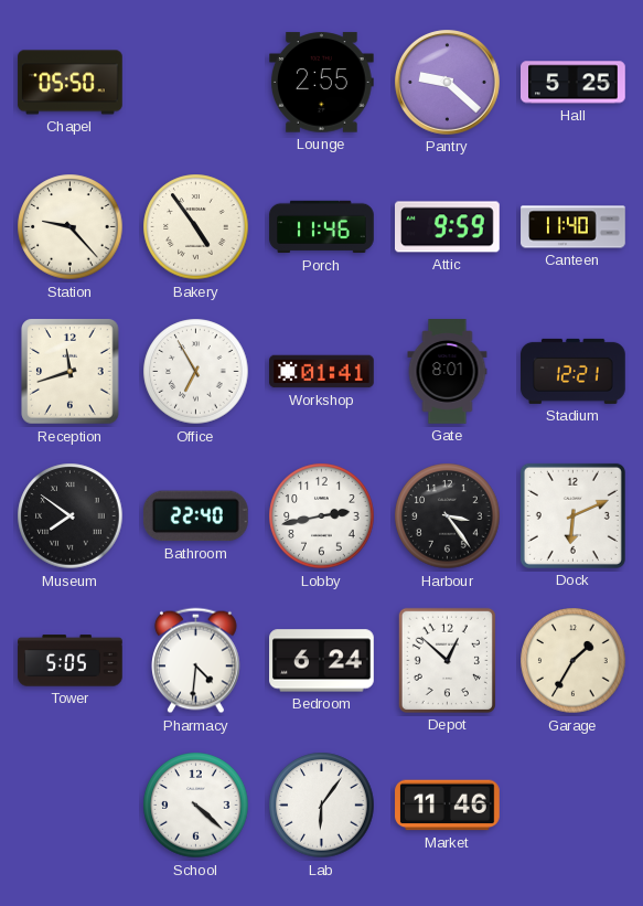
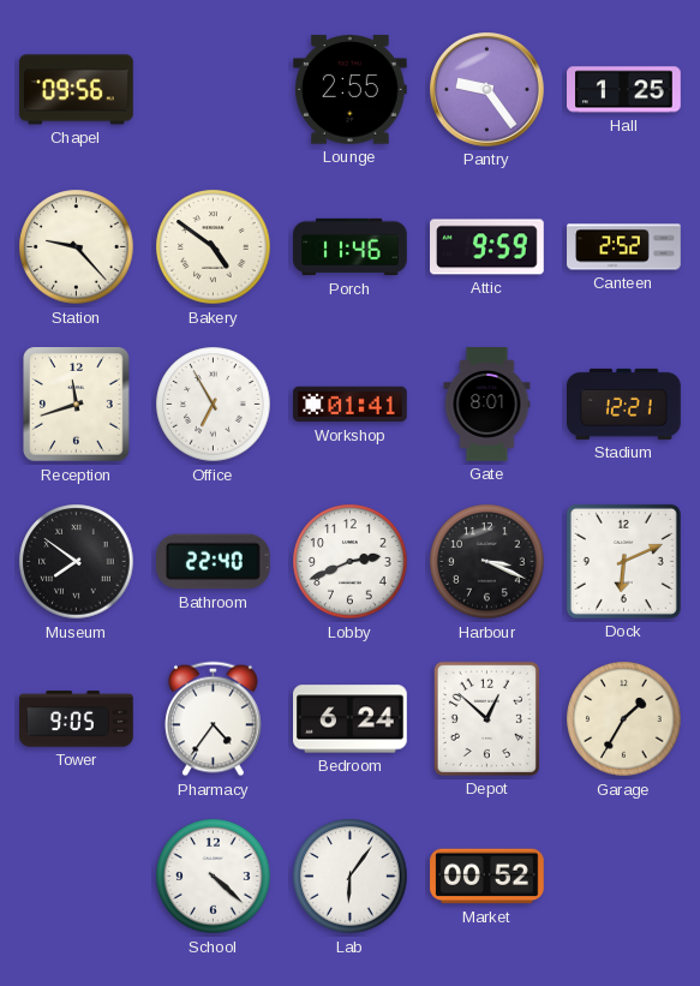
Chapel: 05:50 -> 09:56
Pantry: 9:22 -> 9:24
Hall: 5:25 -> 1:25
Bakery: 4:54 -> 4:51
Canteen: 11:40 -> 2:52
Lobby: 2:43 -> 2:41
Harbour: 3:24 -> 3:19
Tower: 5:05 -> 9:05
Pharmacy: 4:31 -> 4:36
Market: 11:46 -> 00:52
